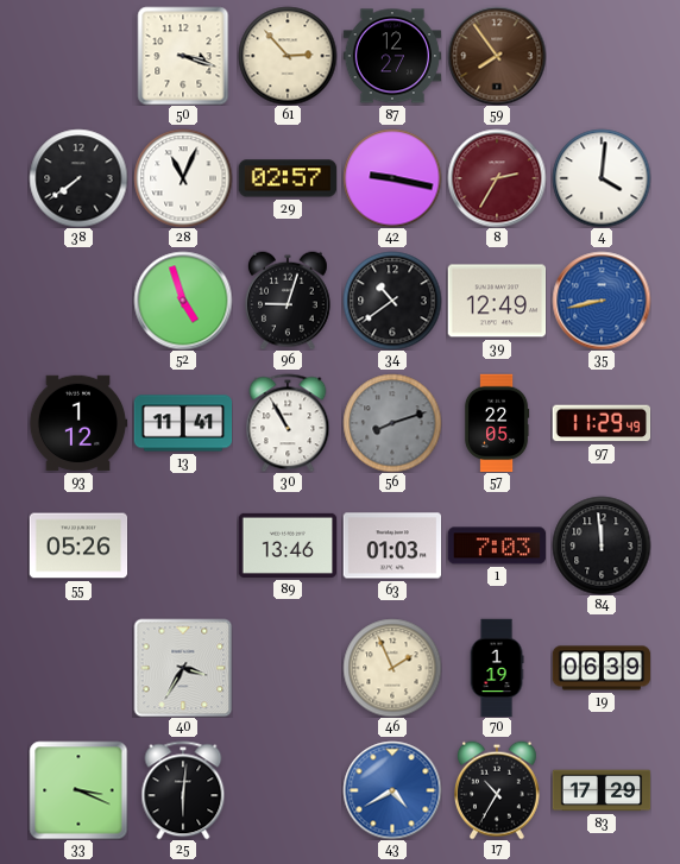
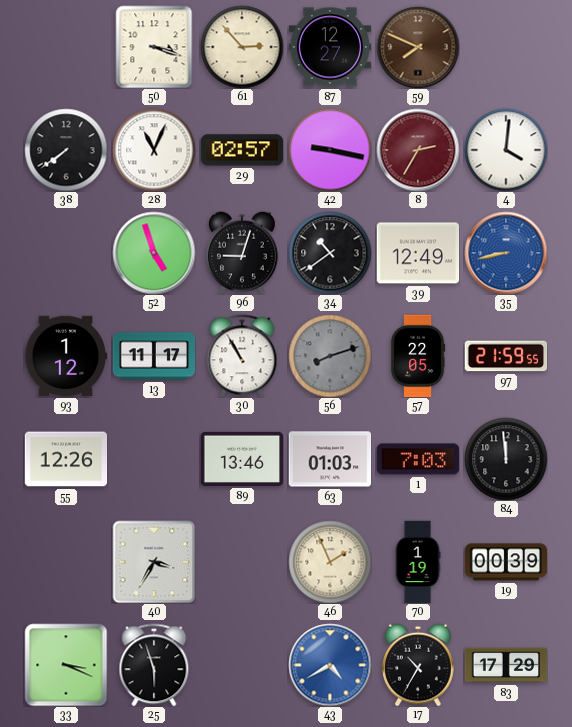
59: 7:54 -> 7:49
13: 11:41 -> 11:17
97: 11:29 -> 21:59
55: 05:26 -> 12:26
19: 06:39 -> 00:39
25: 6:01 -> 5:57
